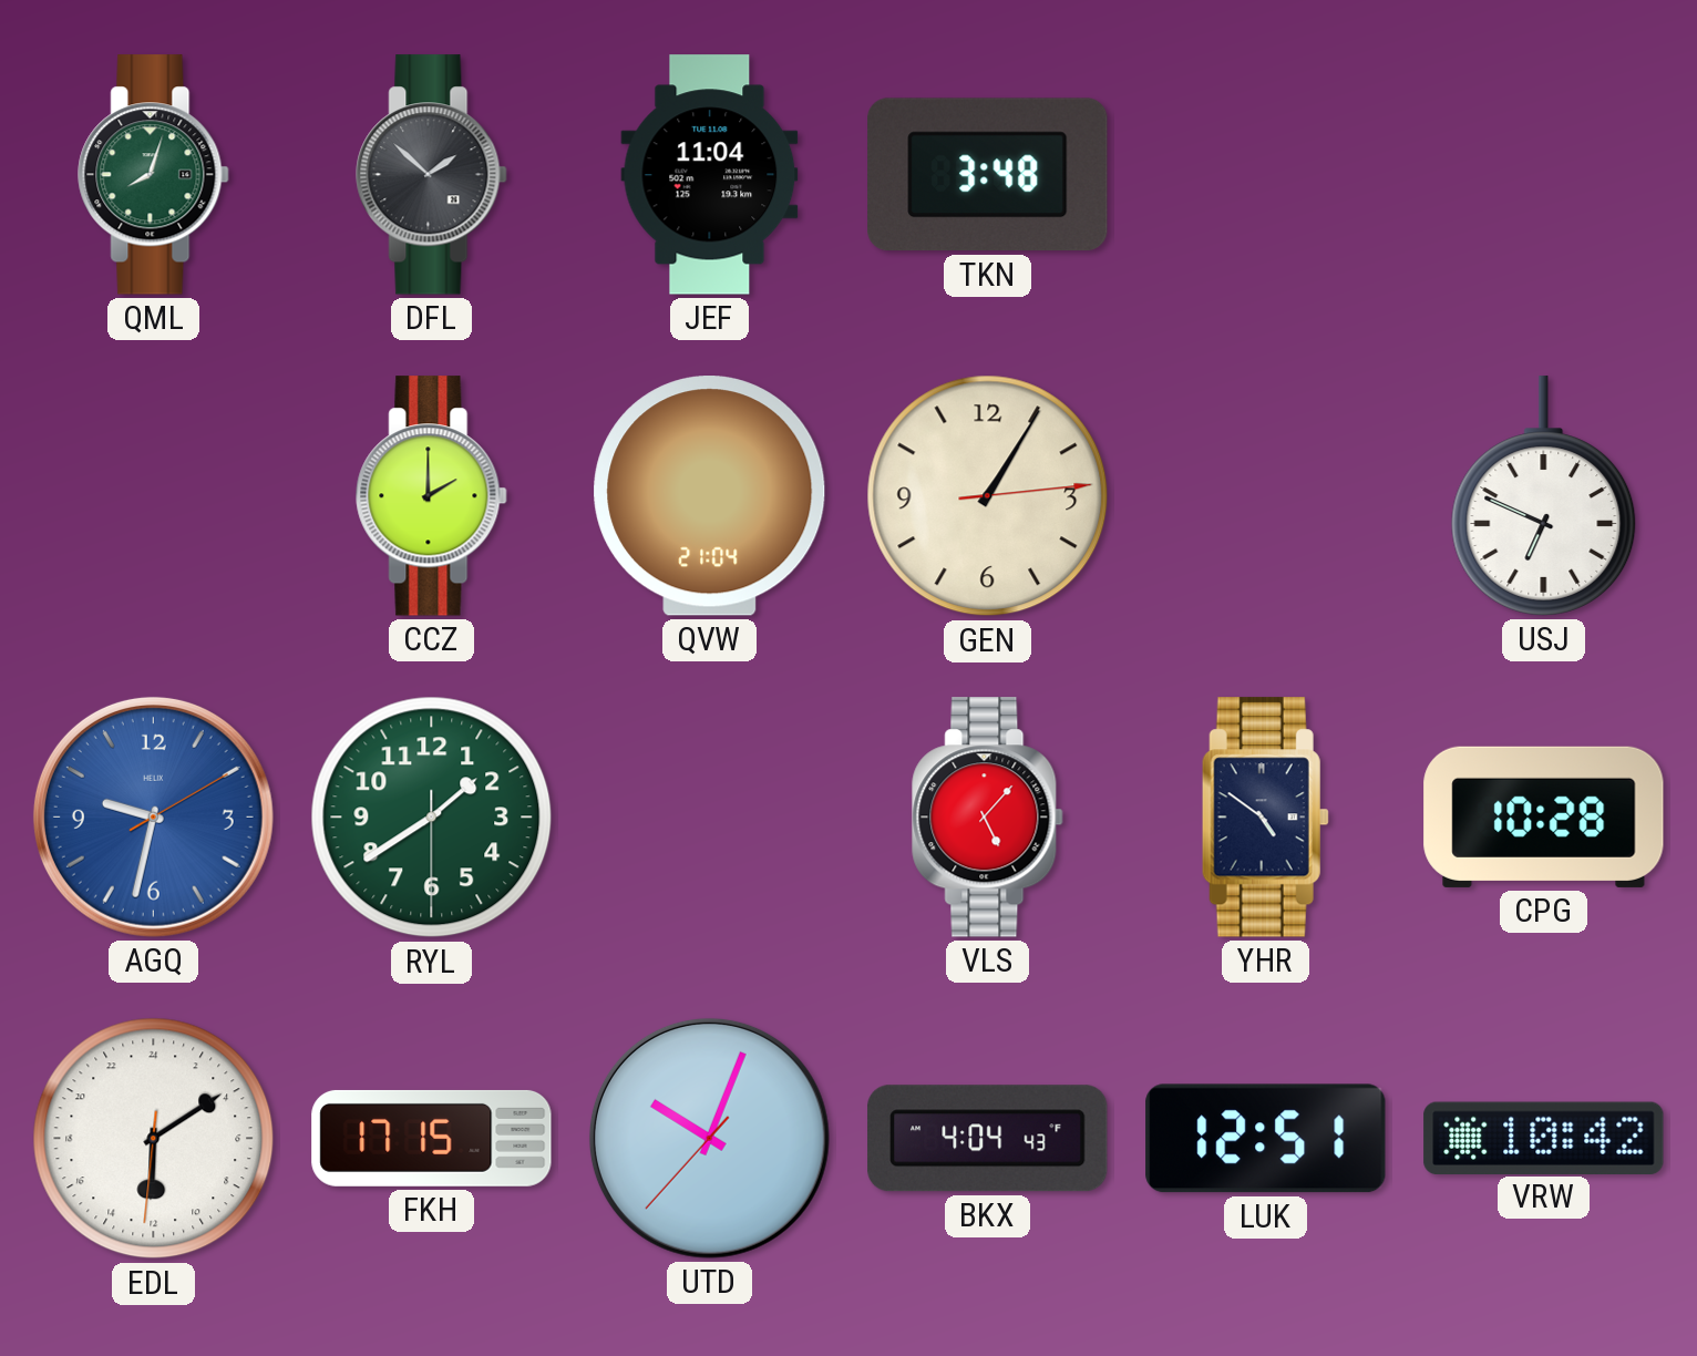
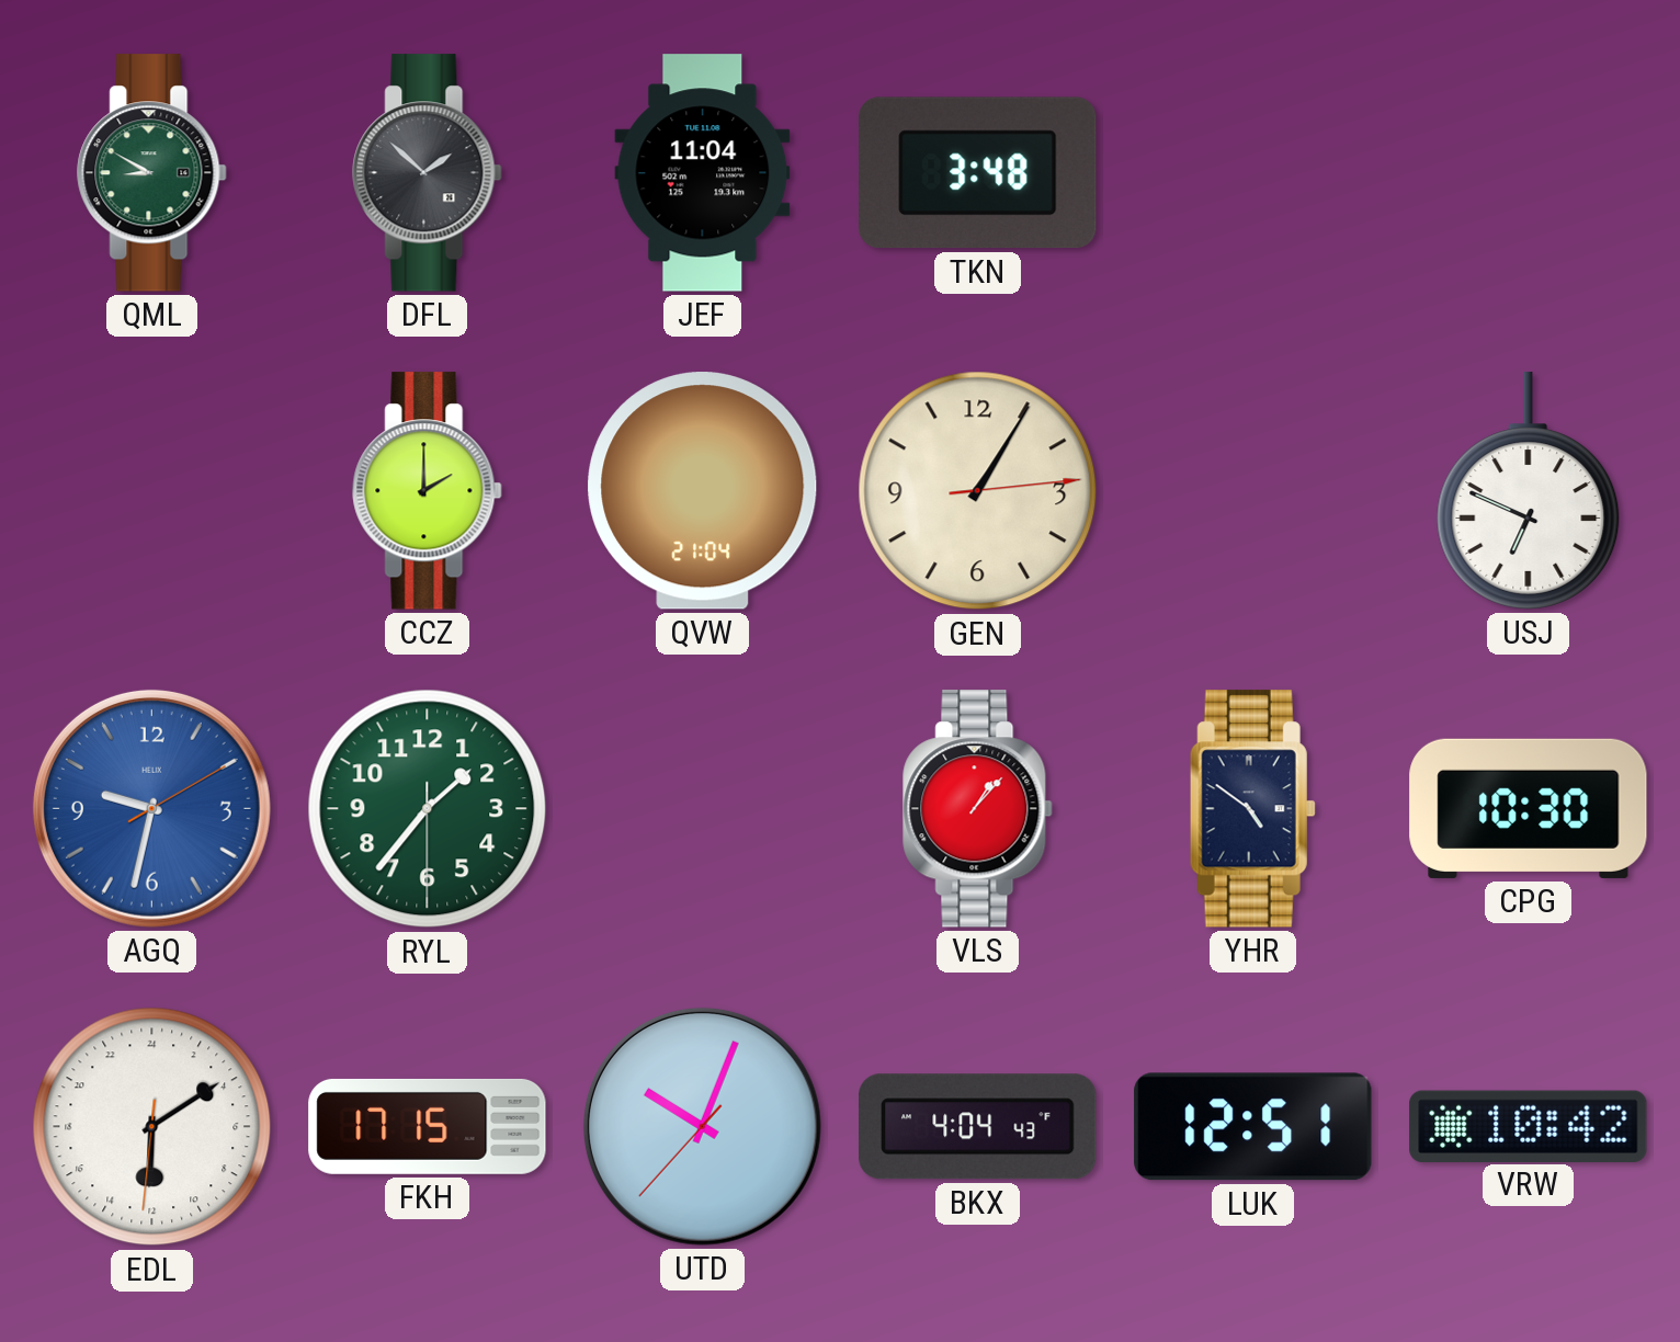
QML: 8:03 -> 8:50
RYL: 1:39 -> 1:36
VLS: 5:07 -> 1:07
CPG: 10:28 -> 10:30
